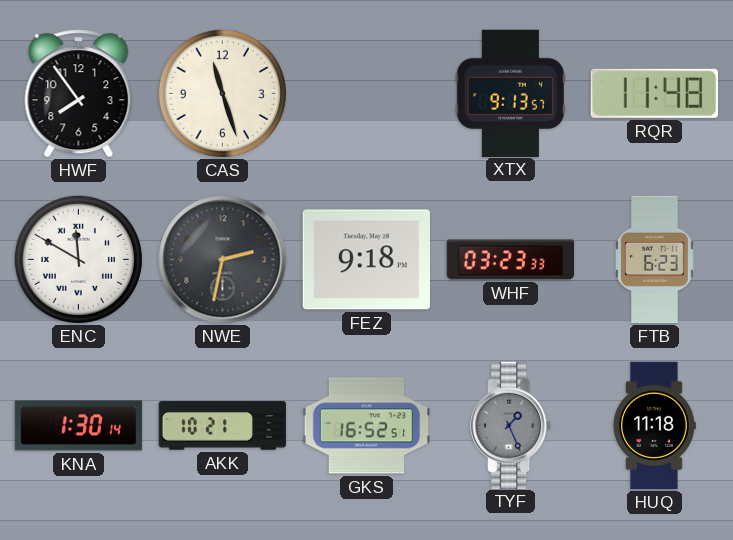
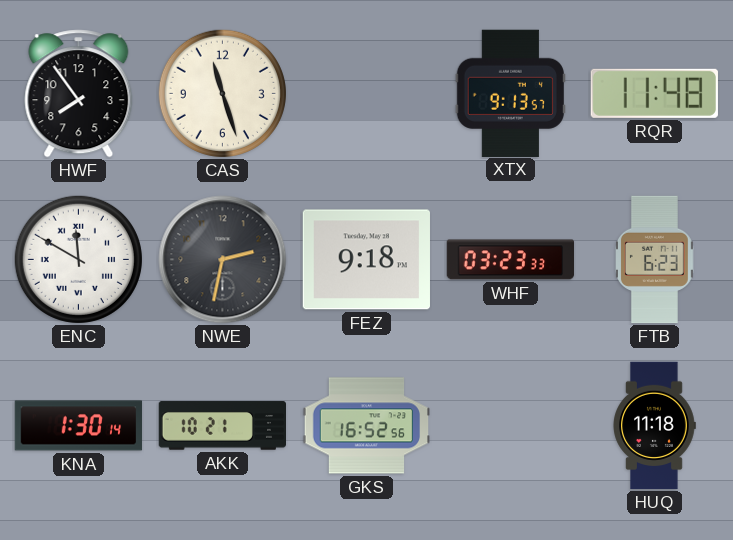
GKS: 16:52:51 -> 16:52:56
TYF: 1:26 -> none
